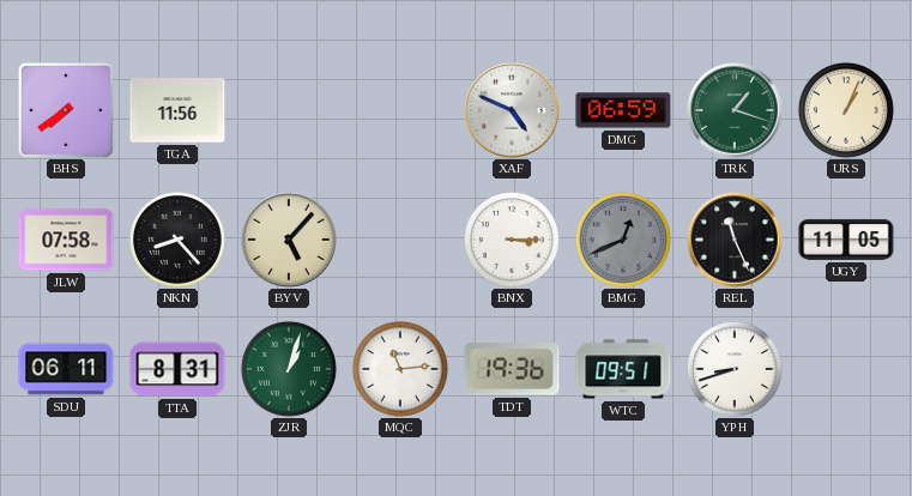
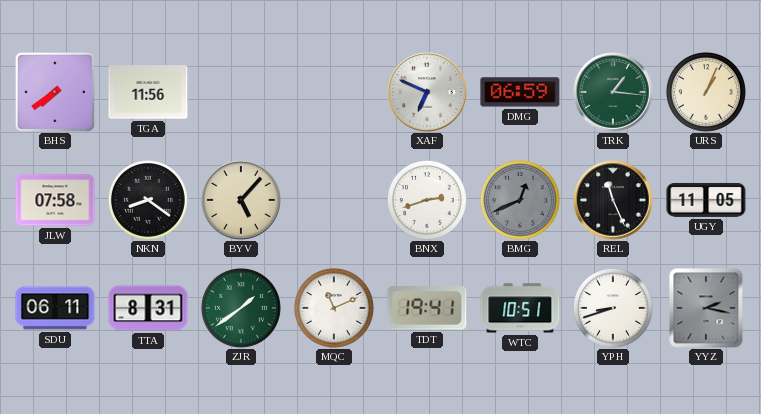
XAF: 4:49 -> 6:49
TRK: 1:18 -> 1:16
NKN: 8:23 -> 8:21
BNX: 3:15 -> 2:42
ZJR: 1:03 -> 1:39
MQC: 11:14 -> 11:11
TDT: 19:36 -> 19:41
WTC: 09:51 -> 10:51
YYZ: none -> 2:17
